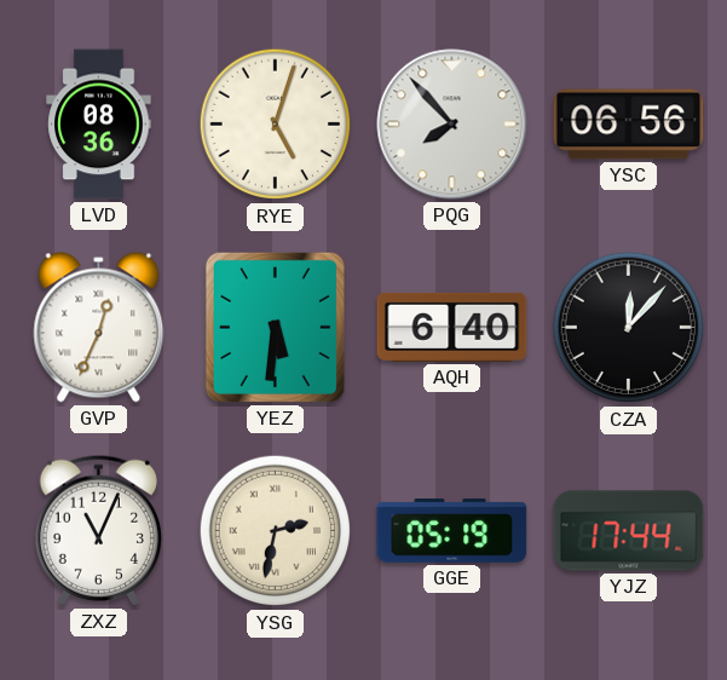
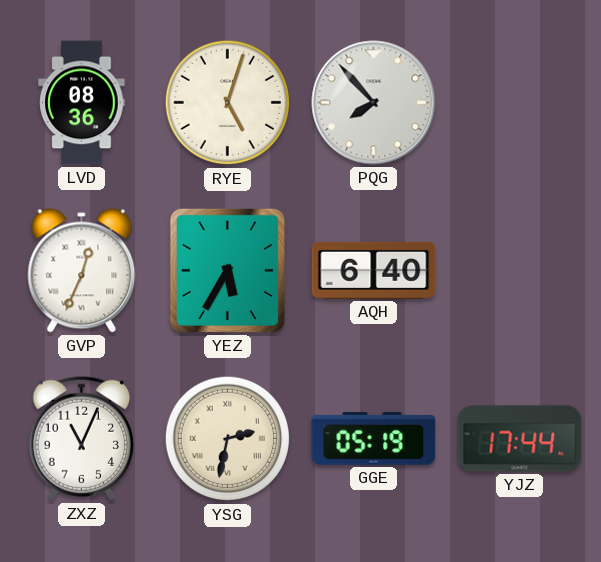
YSC: 06:56 -> none
YEZ: 5:31 -> 5:35
CZA: 12:07 -> none
